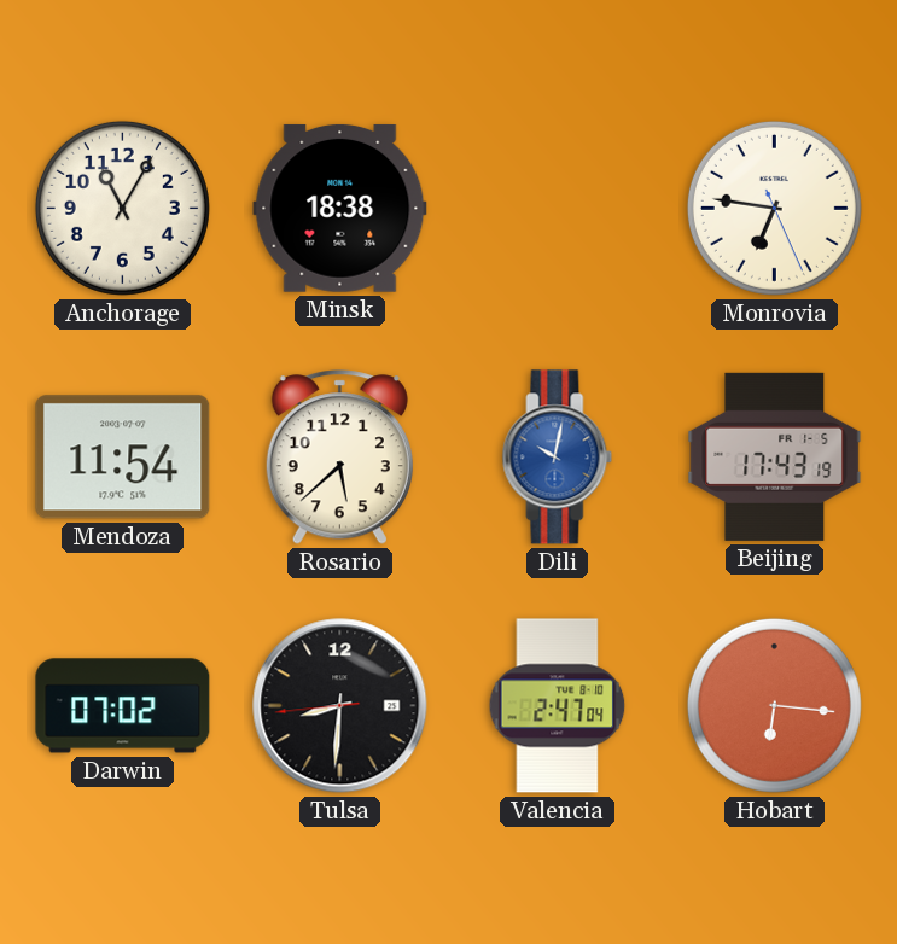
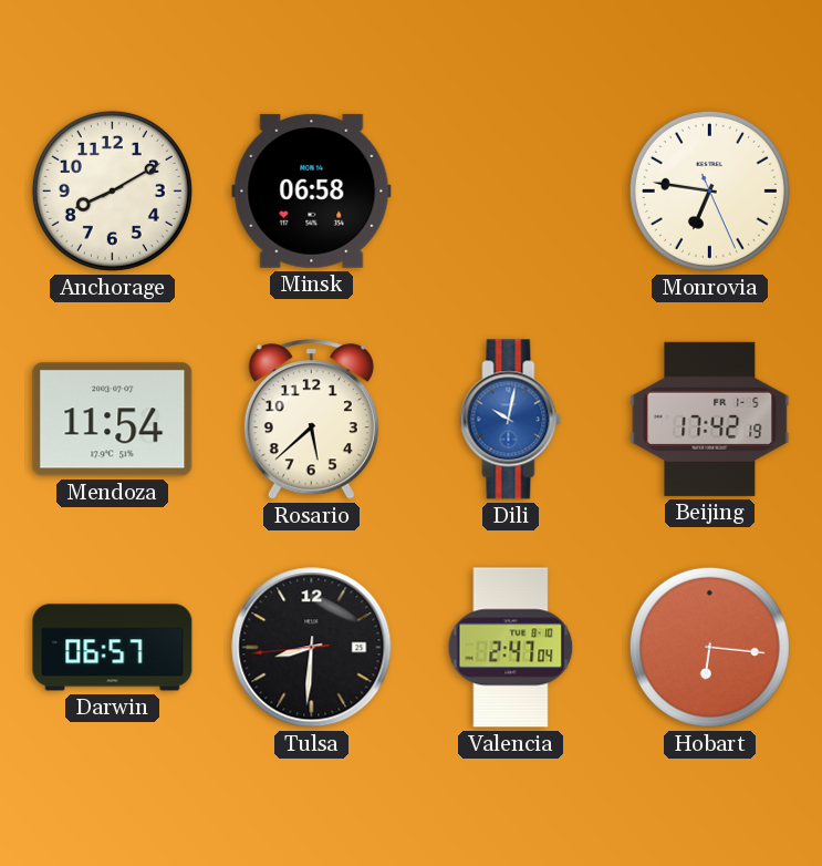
Anchorage: 11:05 -> 8:10
Minsk: 18:38 -> 06:58
Beijing: 17:43 -> 17:42
Darwin: 07:02 -> 06:57
